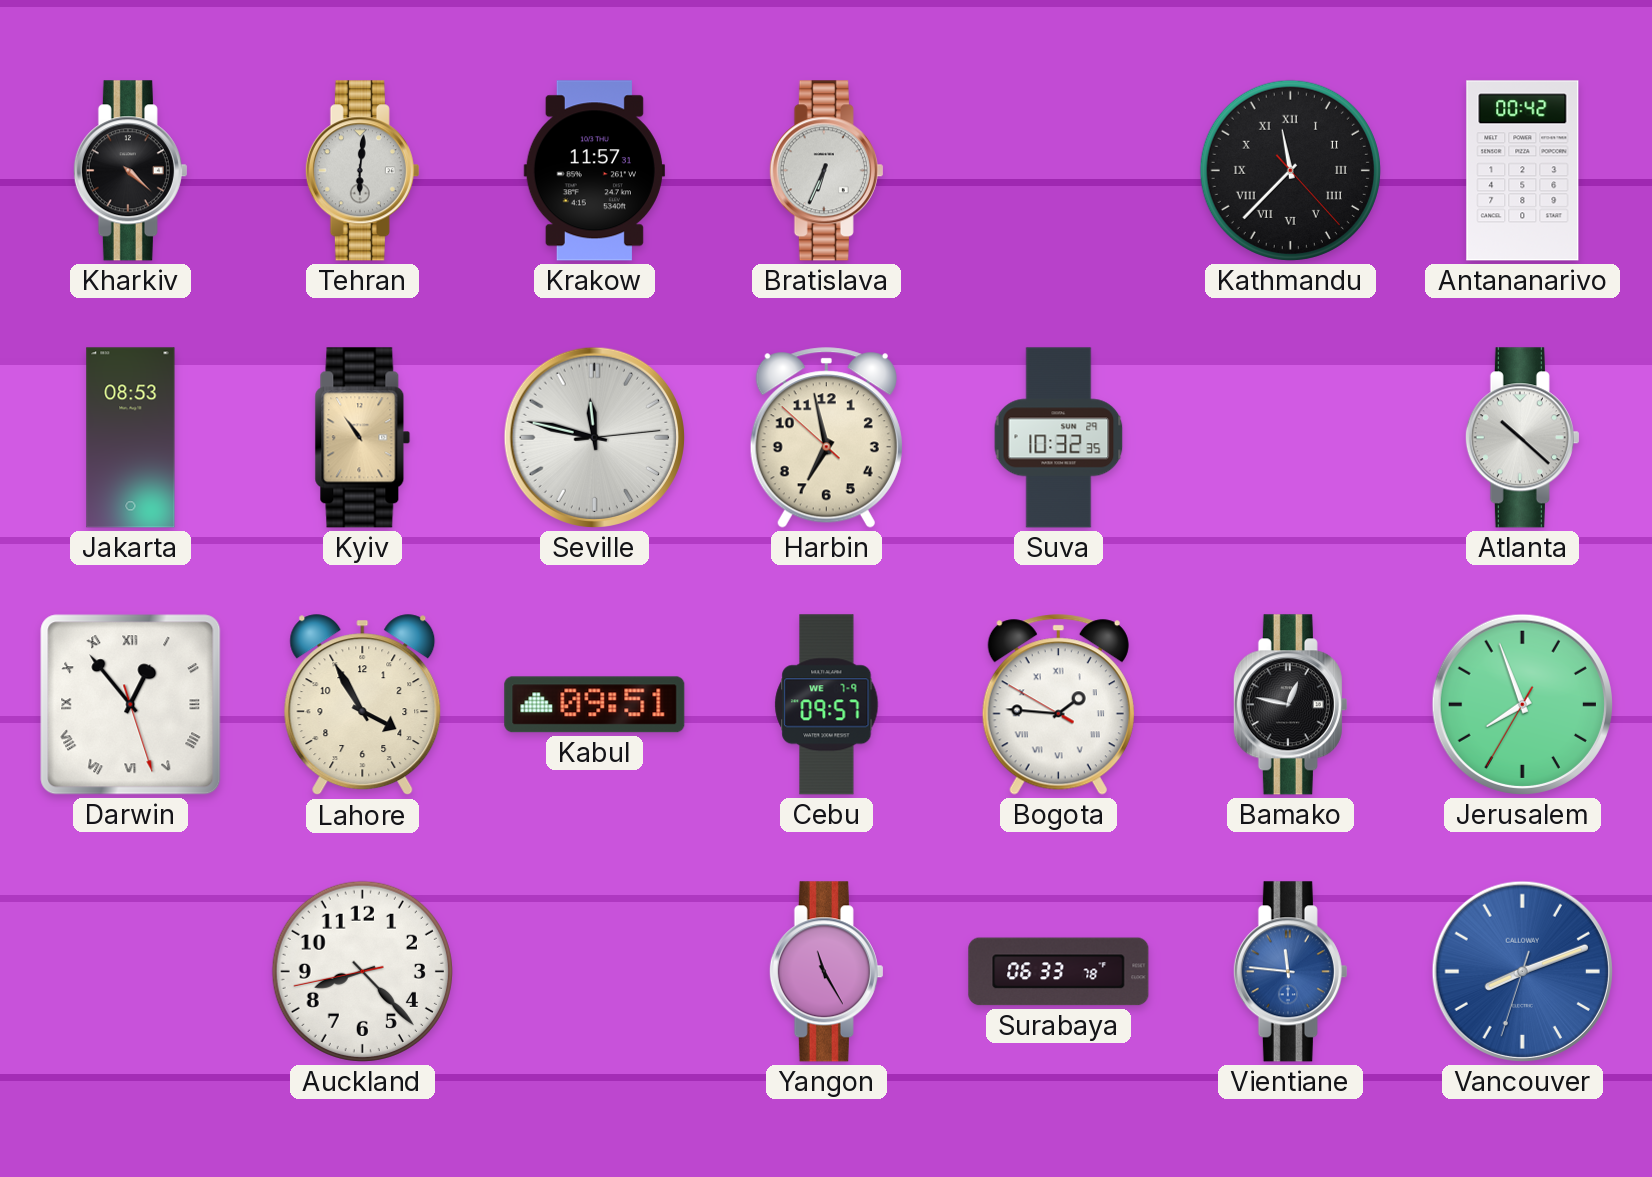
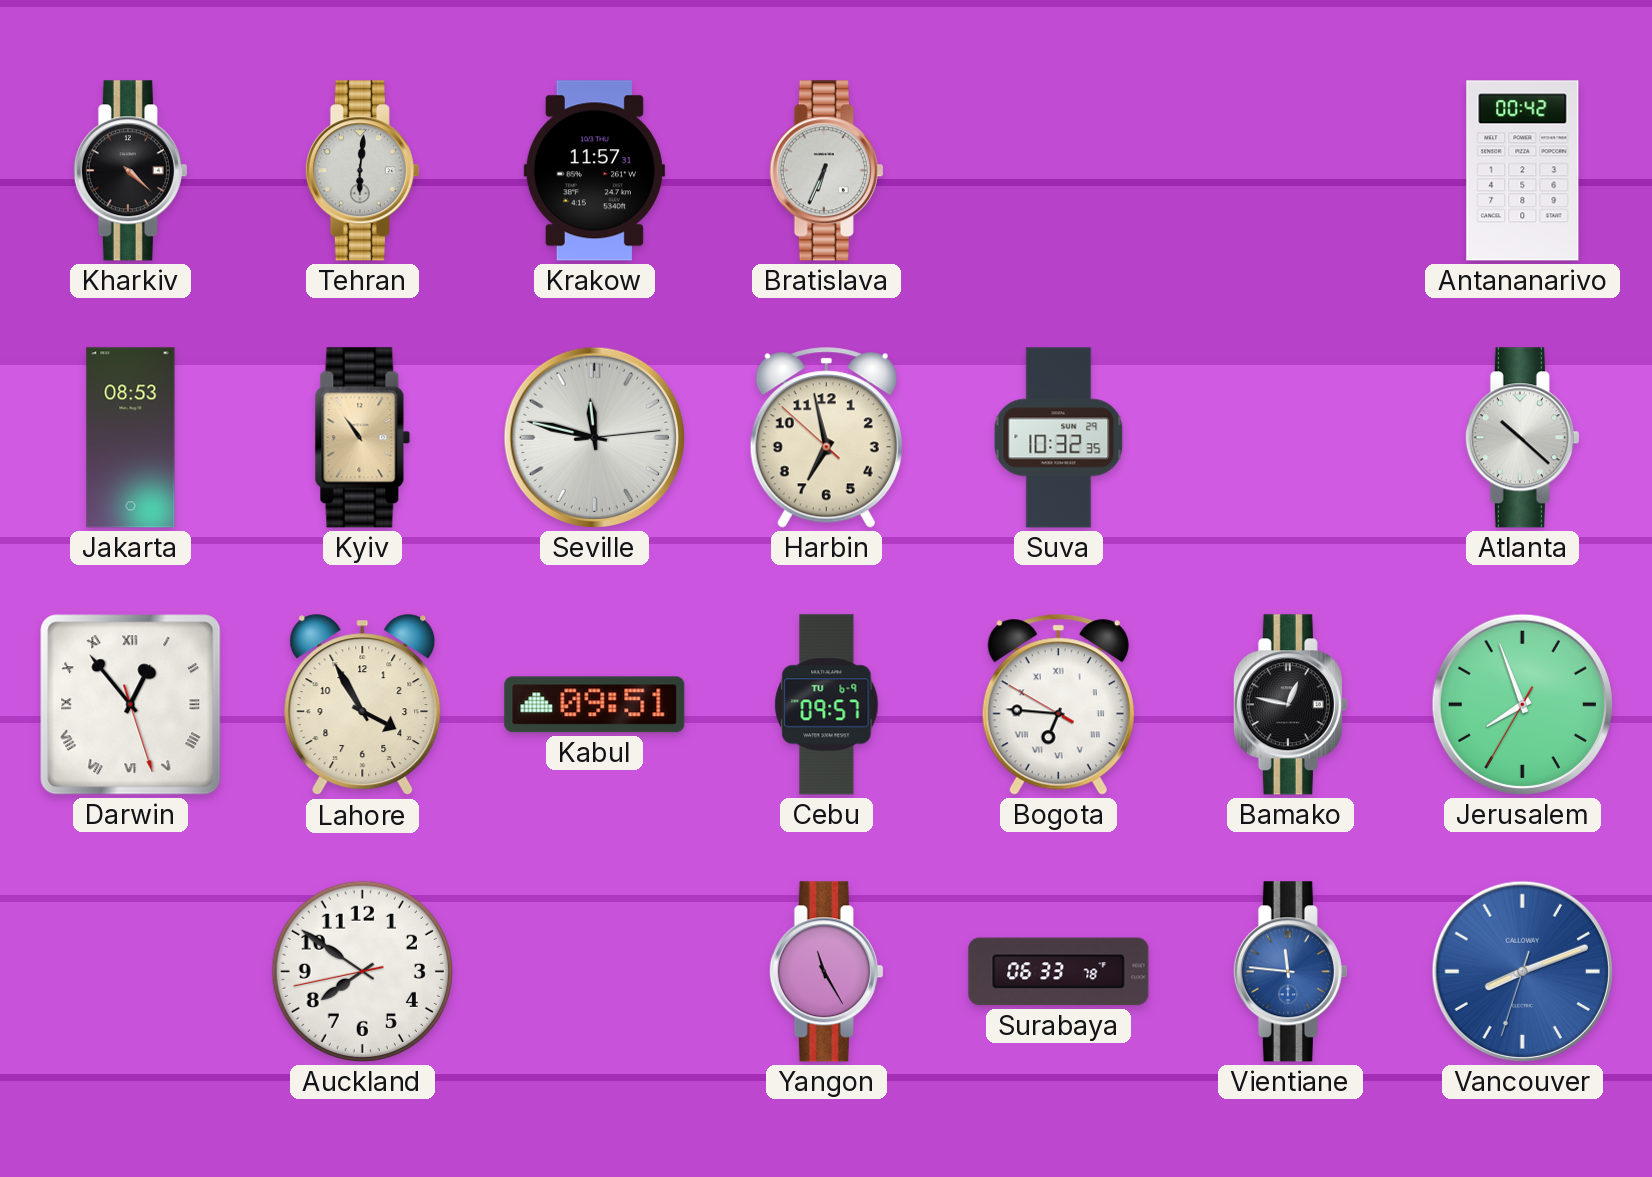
Kathmandu: 11:37 -> none
Cebu date: WE 7-9 -> TU 6-9
Bogota: 1:45 -> 6:45
Auckland: 8:22 -> 7:50
